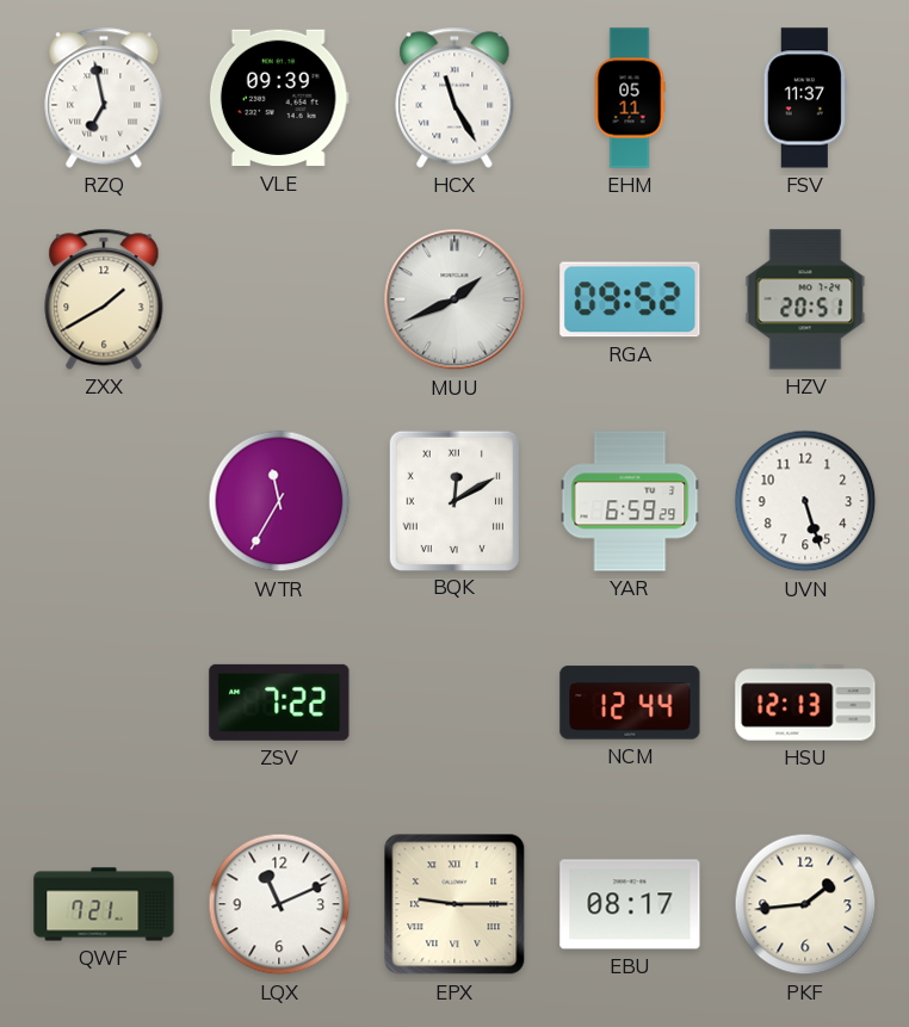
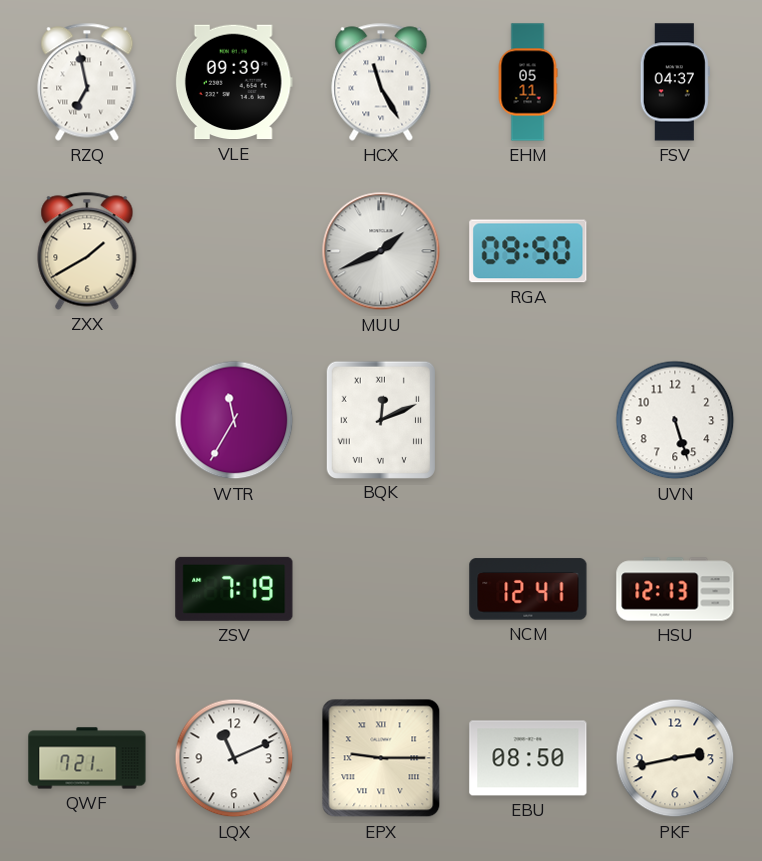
FSV: 11:37 -> 04:37
RGA: 09:52 -> 09:50
HZV: 20:51 -> none
BQK: 12:10 -> 12:11
YAR: 6:59 -> none
ZSV: 7:22 -> 7:19
NCM: 12:44 -> 12:41
EBU: 08:17 -> 08:50
PKF: 1:44 -> 2:43
